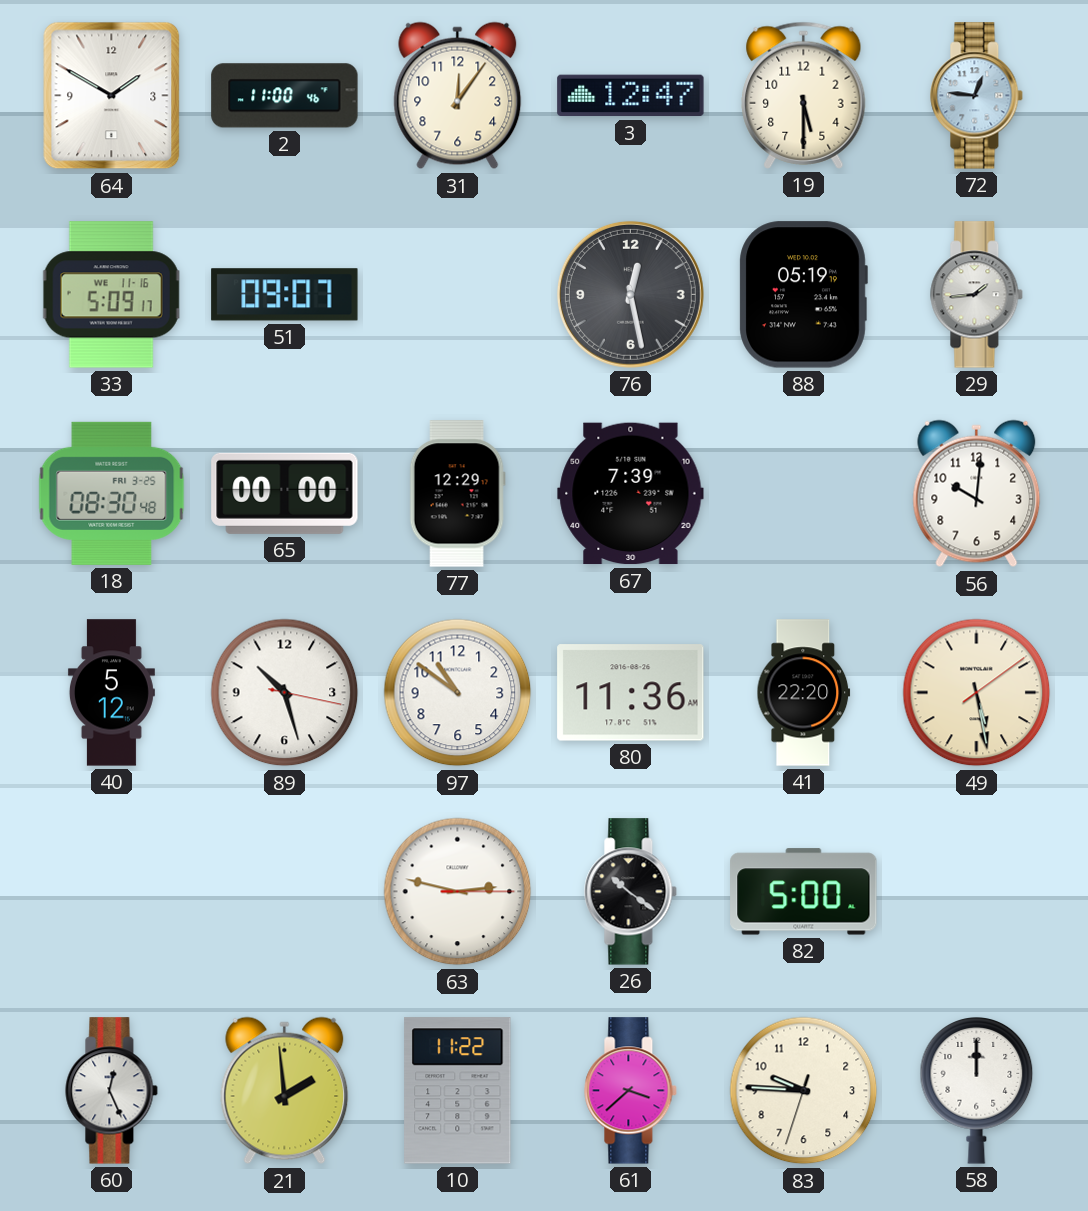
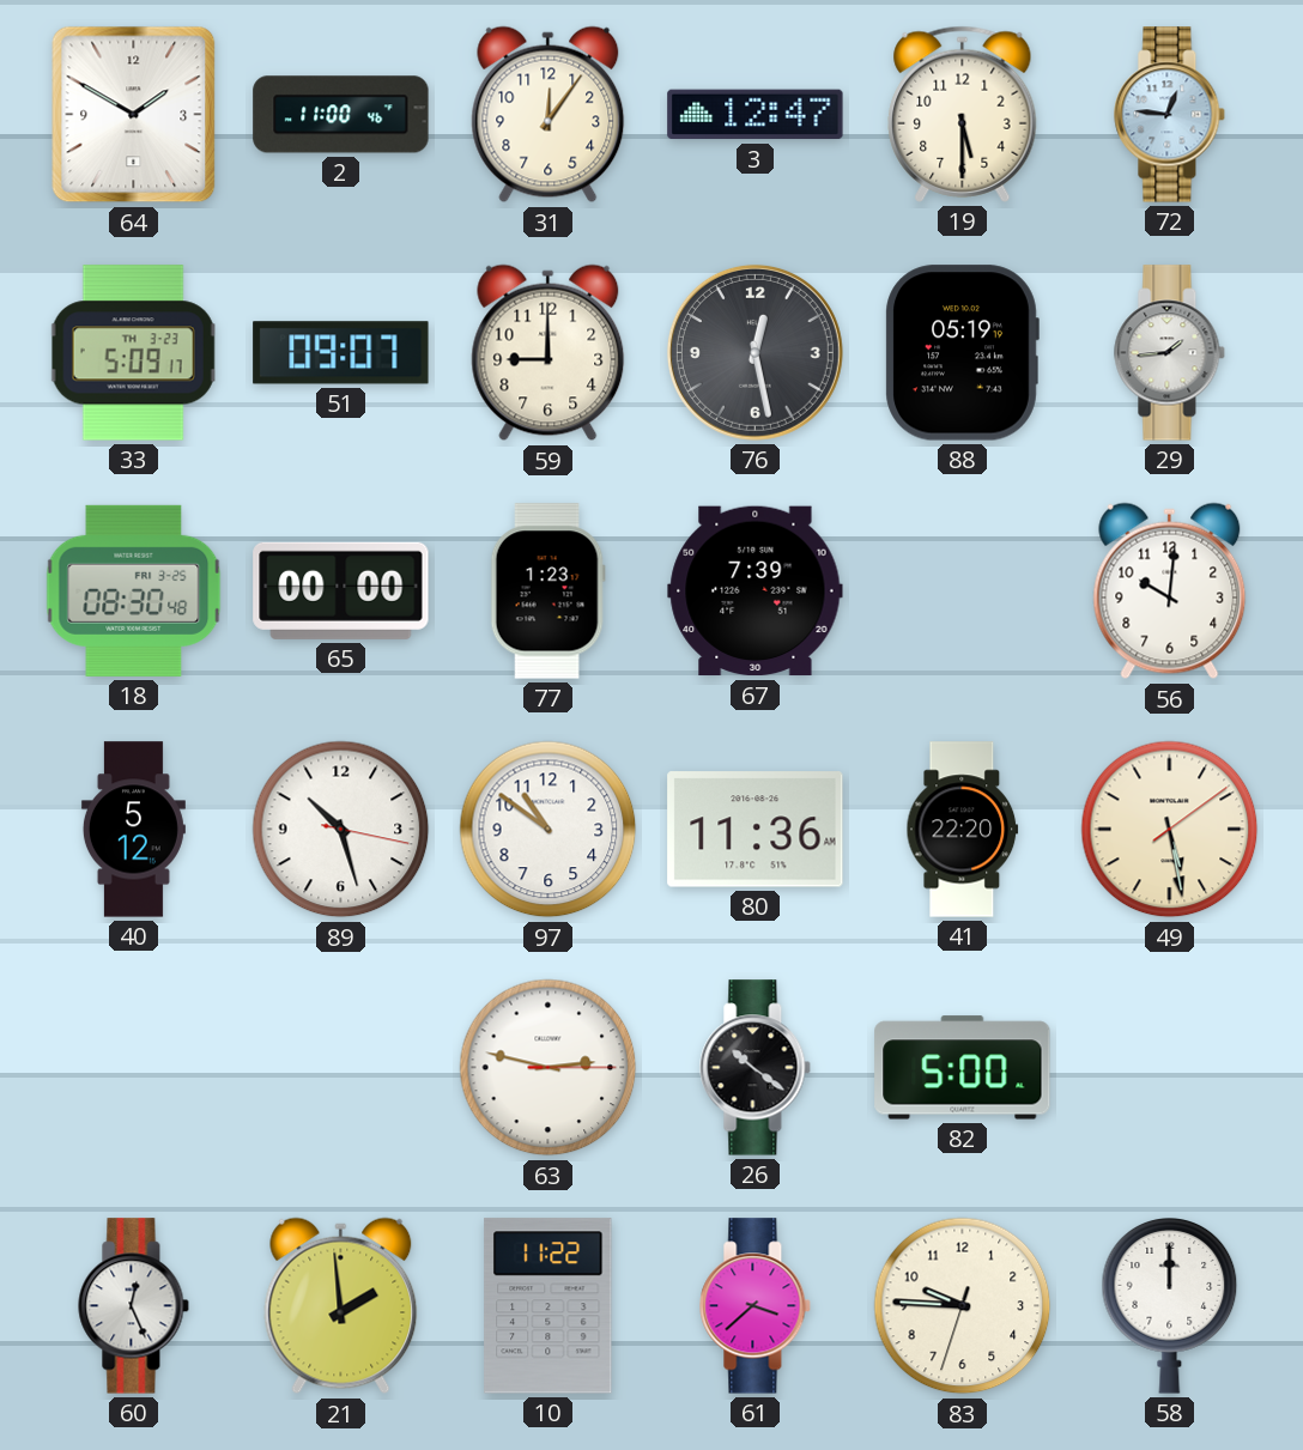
33 date: WE 11-16 -> TH 3-23
59: none -> 9:00
77: 12:29 -> 1:23
